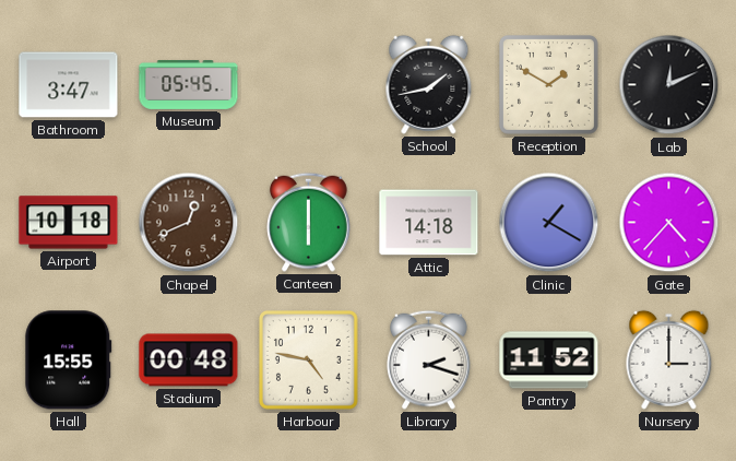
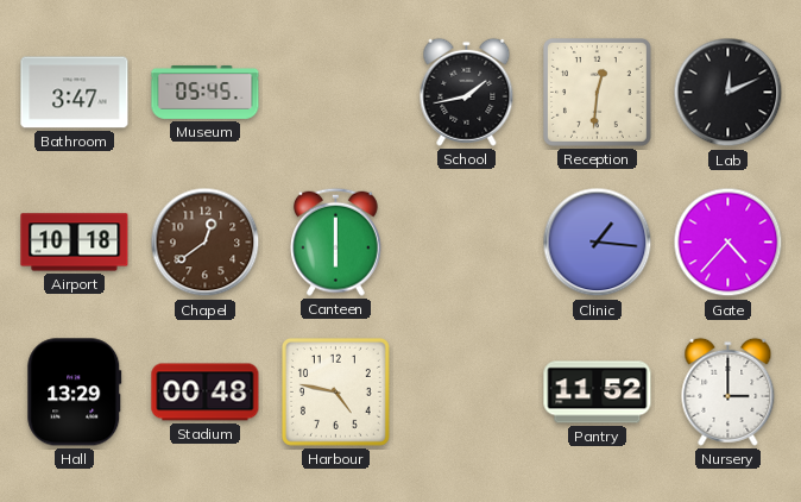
Reception: 1:50 -> 12:31
Chapel: 12:41 -> 12:39
Attic: 14:18 -> none
Clinic: 1:20 -> 1:16
Hall: 15:55 -> 13:29
Library: 2:18 -> none
